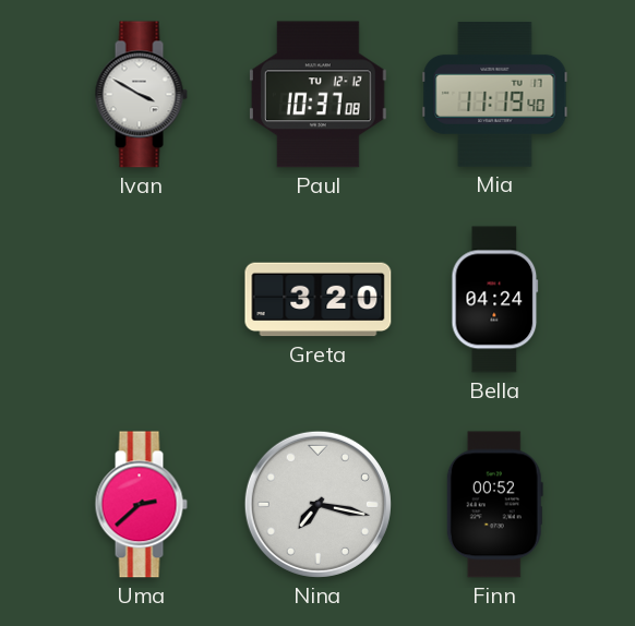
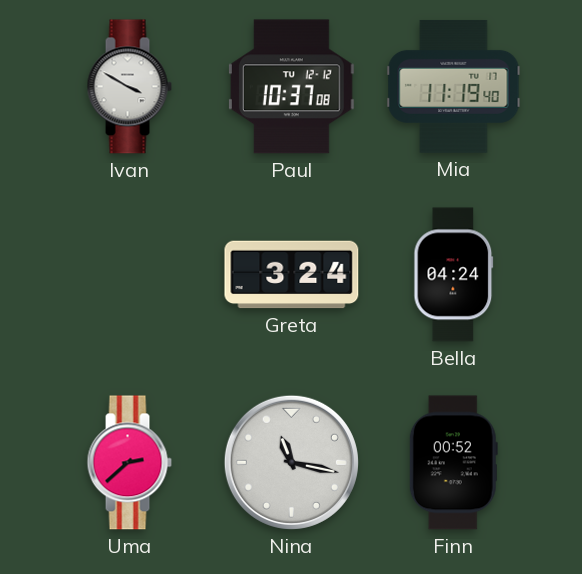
Greta: 3:20 -> 3:24
Nina: 7:17 -> 11:17
